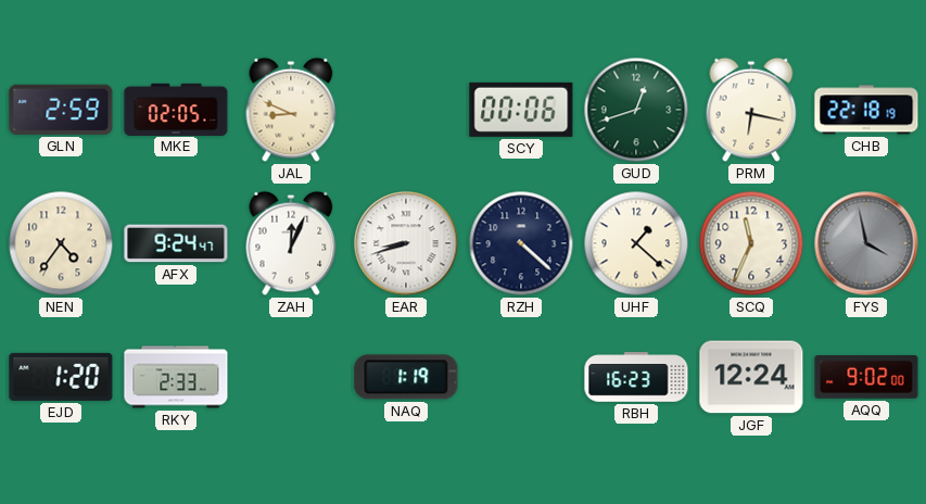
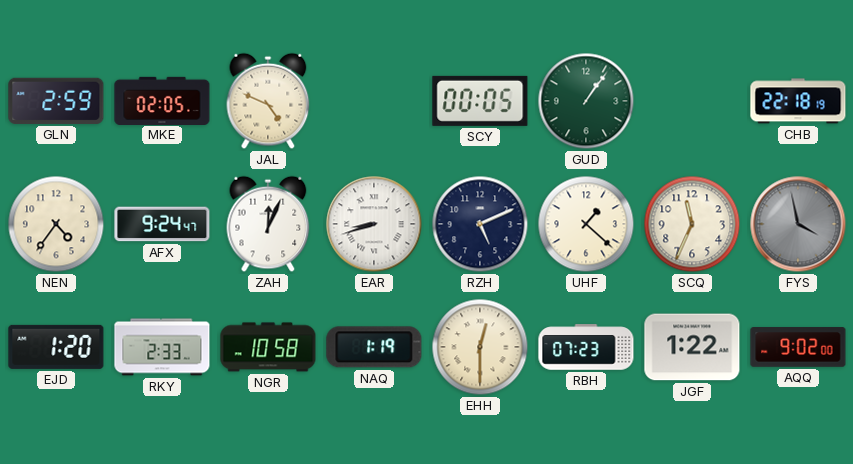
JAL: 8:49 -> 4:49
SCY: 00:06 -> 00:05
GUD: 12:42 -> 1:06
PRM: 6:17 -> none
RZH: 4:22 -> 5:11
NGR: none -> 10:58
EHH: none -> 12:30
RBH: 16:23 -> 07:23
JGF: 12:24 -> 1:22
